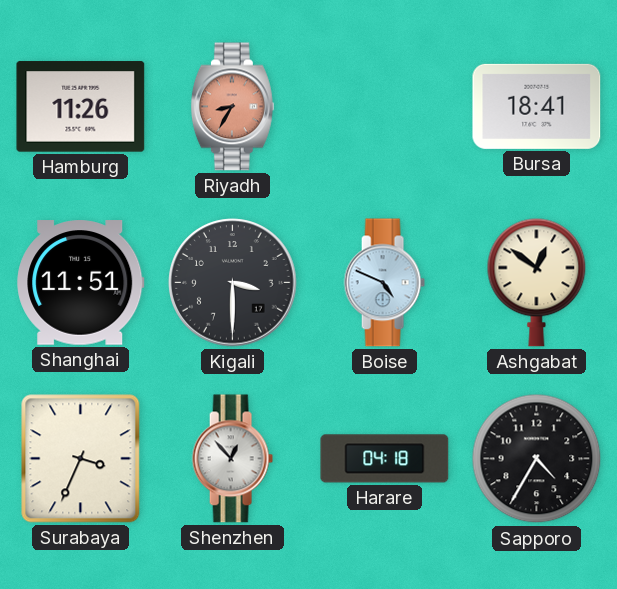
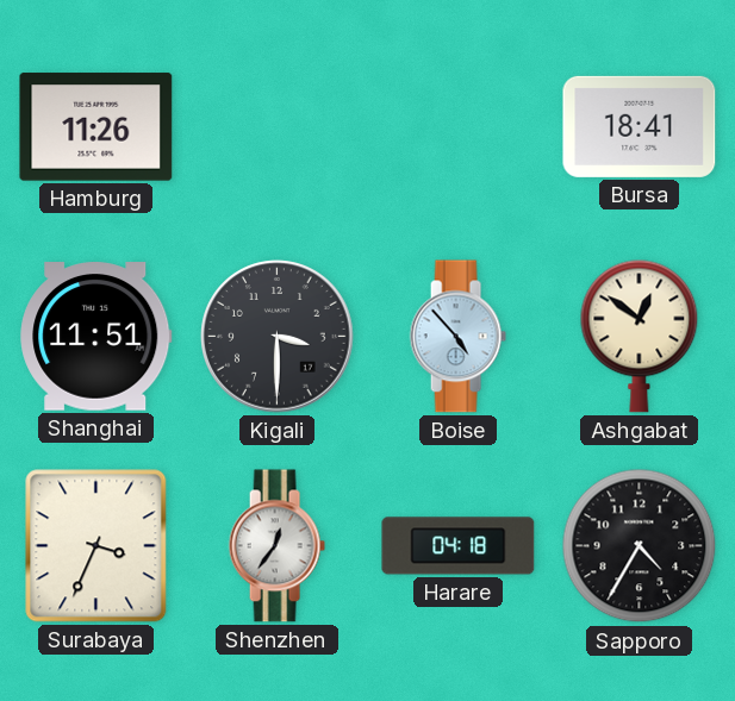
Riyadh: 8:35 -> none
Boise: 4:49 -> 4:53
Shenzhen: 12:53 -> 12:36
